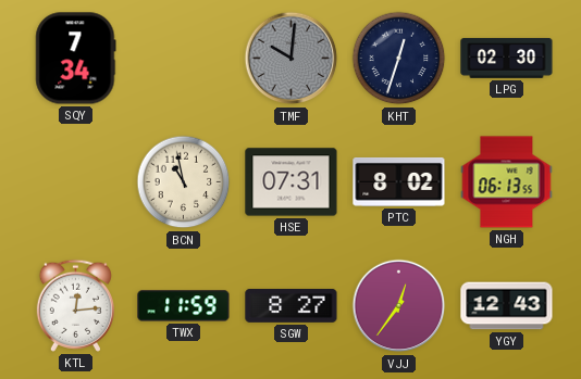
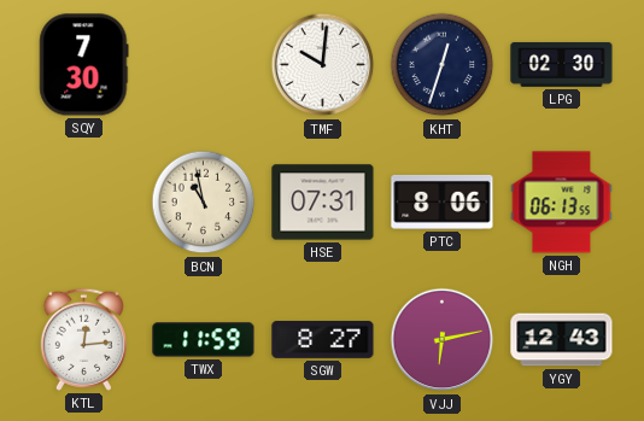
SQY: 7:34 -> 7:30
TMF dial: grey -> white
PTC: 8:02 -> 8:06
VJJ: 12:36 -> 6:13
